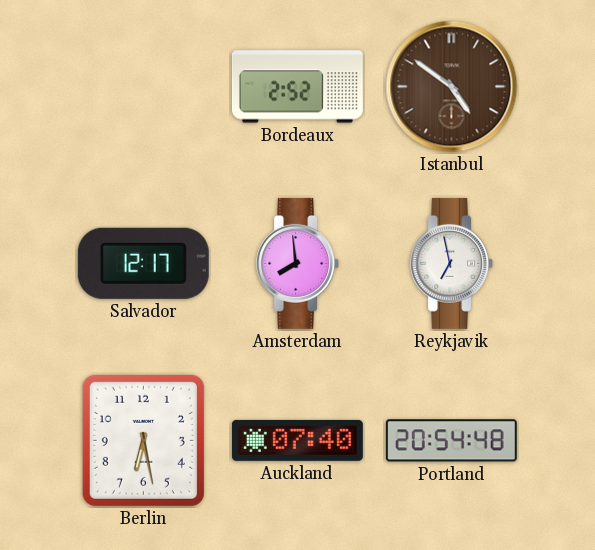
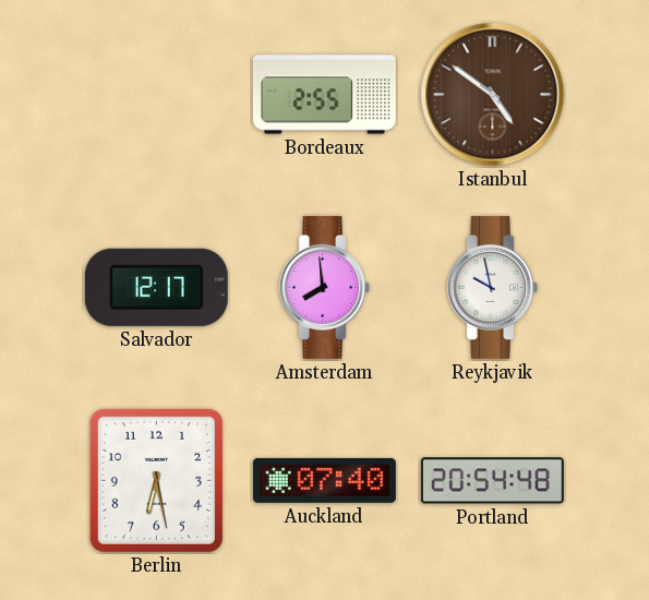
Bordeaux: 2:52 -> 2:55
Reykjavik: 6:58 -> 9:58
